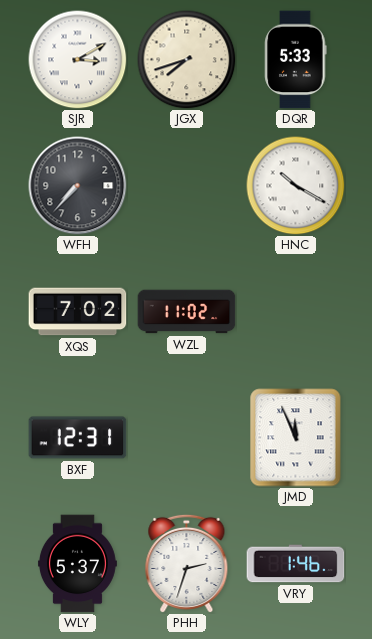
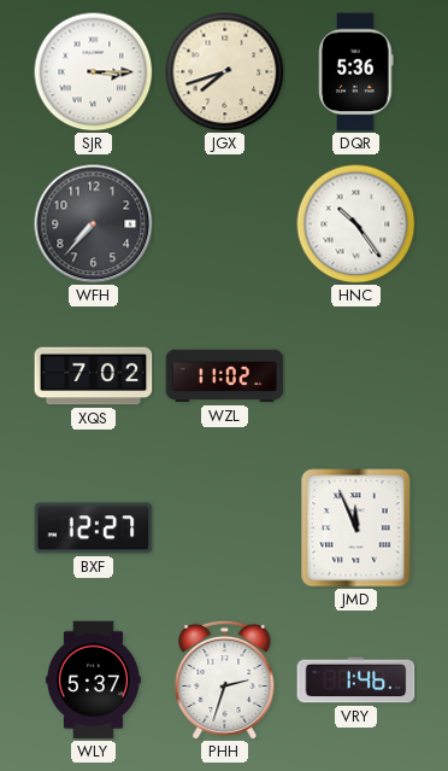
SJR: 3:10 -> 3:15
DQR: 5:33 -> 5:36
HNC: 10:20 -> 10:24
BXF: 12:31 -> 12:27
